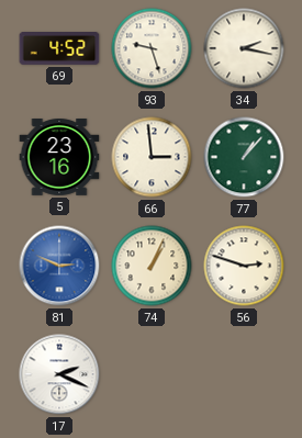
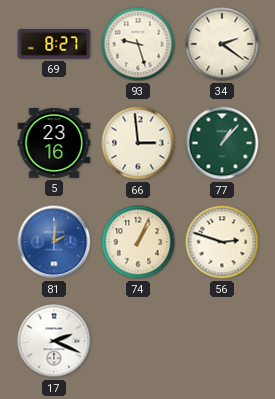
69: 4:52 -> 8:27
34: 2:17 -> 2:21
81: 2:49 -> 2:01
